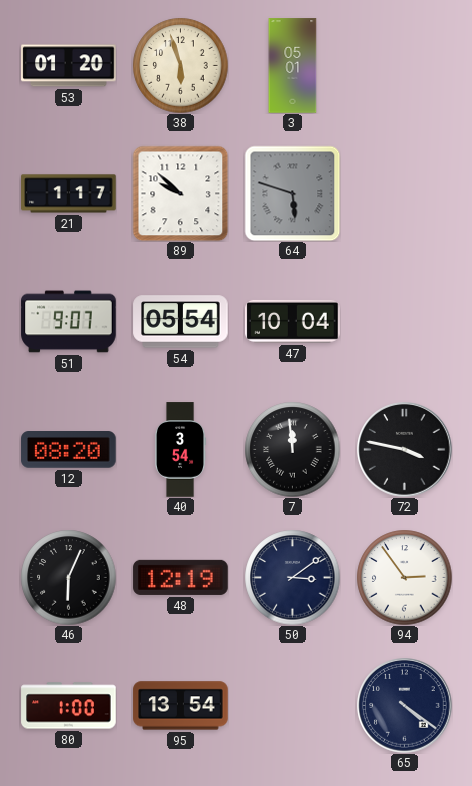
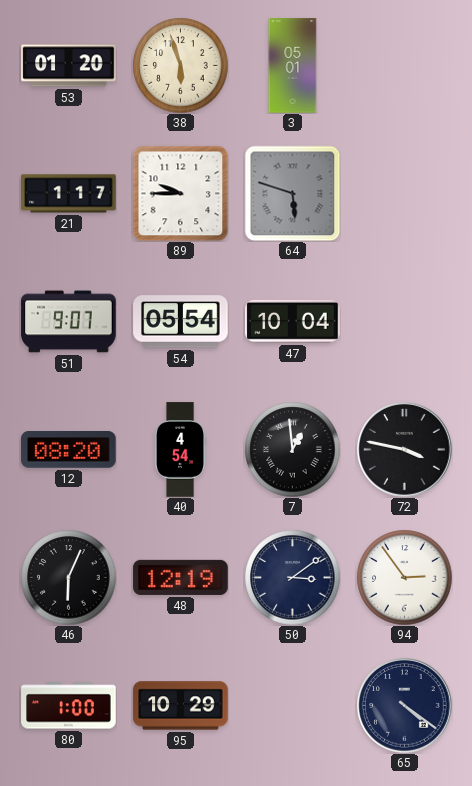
89: 9:52 -> 9:45
40: 3:54 -> 4:54
7: 11:59 -> 12:59
95: 13:54 -> 10:29
